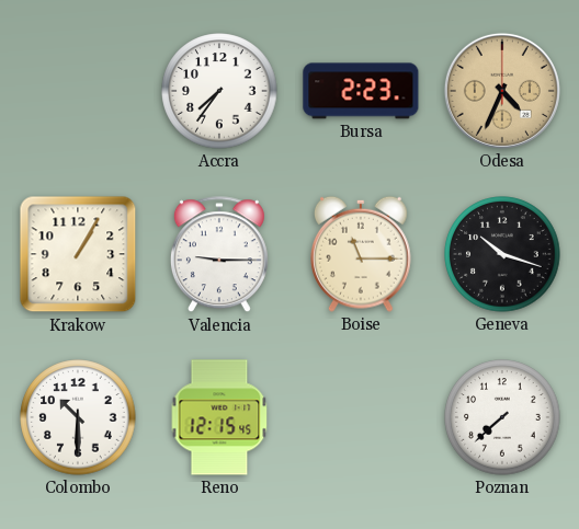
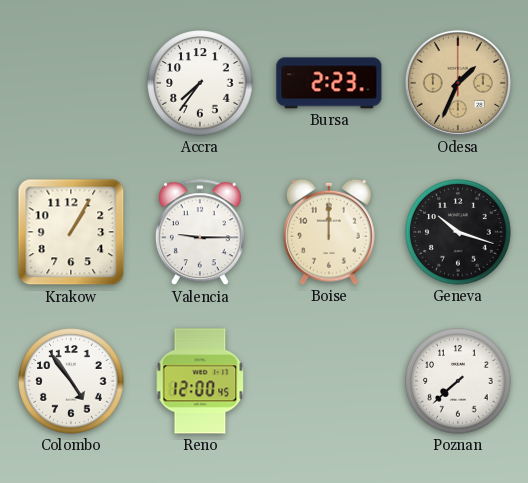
Odesa: 4:34 -> 1:34
Boise: 11:15 -> 12:00
Colombo: 10:30 -> 4:54
Reno: 12:15 -> 12:00
